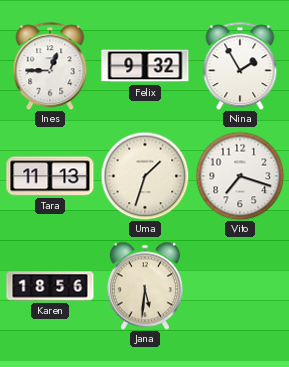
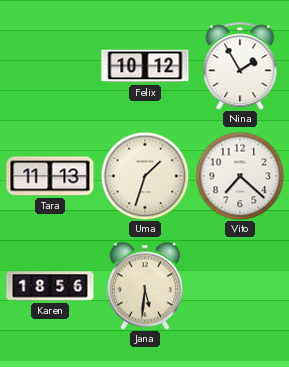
Ines: 12:45 -> none
Felix: 9:32 -> 10:12
Vito: 7:18 -> 7:22
